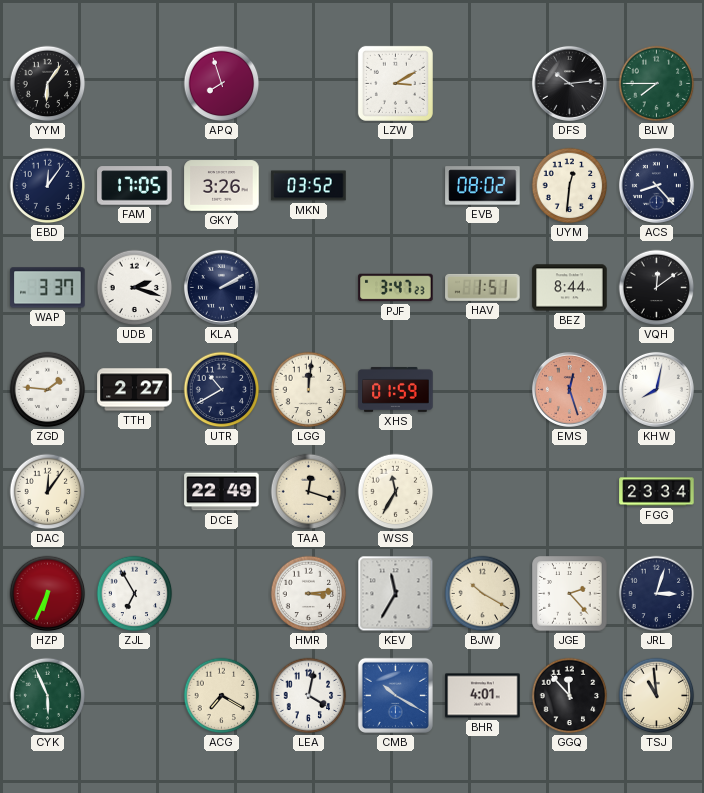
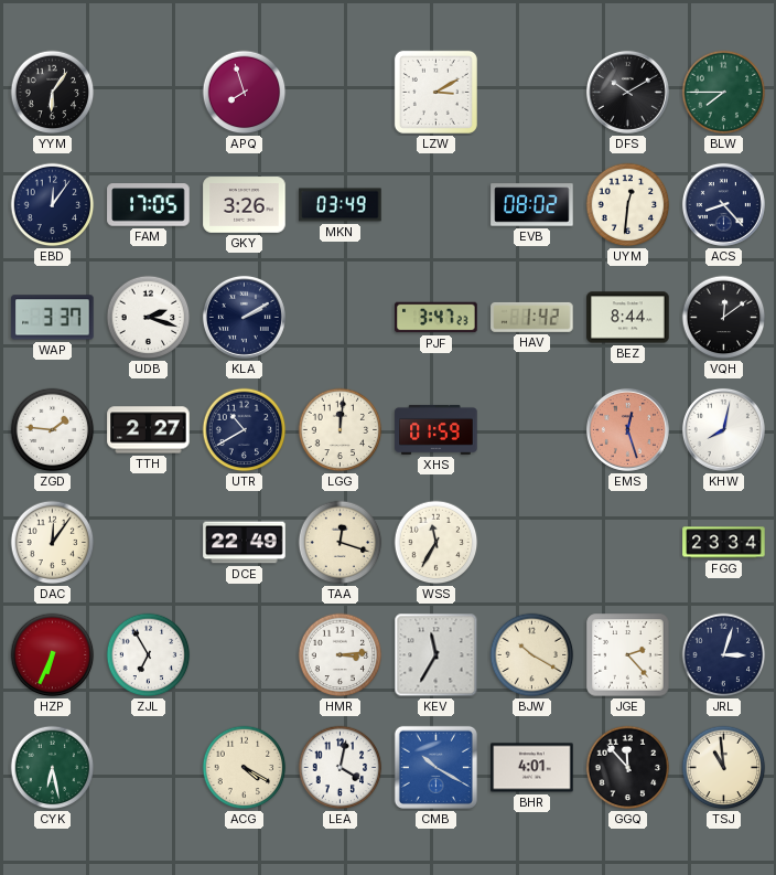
DFS: 10:14 -> 10:10
MKN: 03:52 -> 03:49
HAV: 1:51 -> 1:42
CYK: 5:56 -> 6:28
ACG: 7:20 -> 4:20
